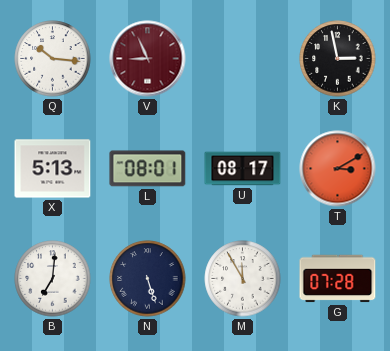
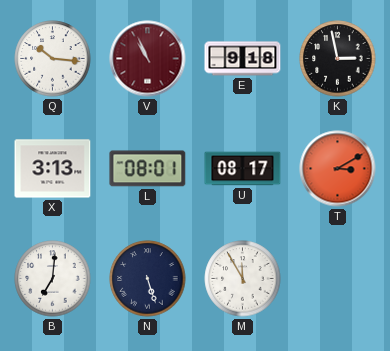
V: 8:56 -> 10:56
E: none -> 9:18
X: 5:13 -> 3:13
G: 07:28 -> none
